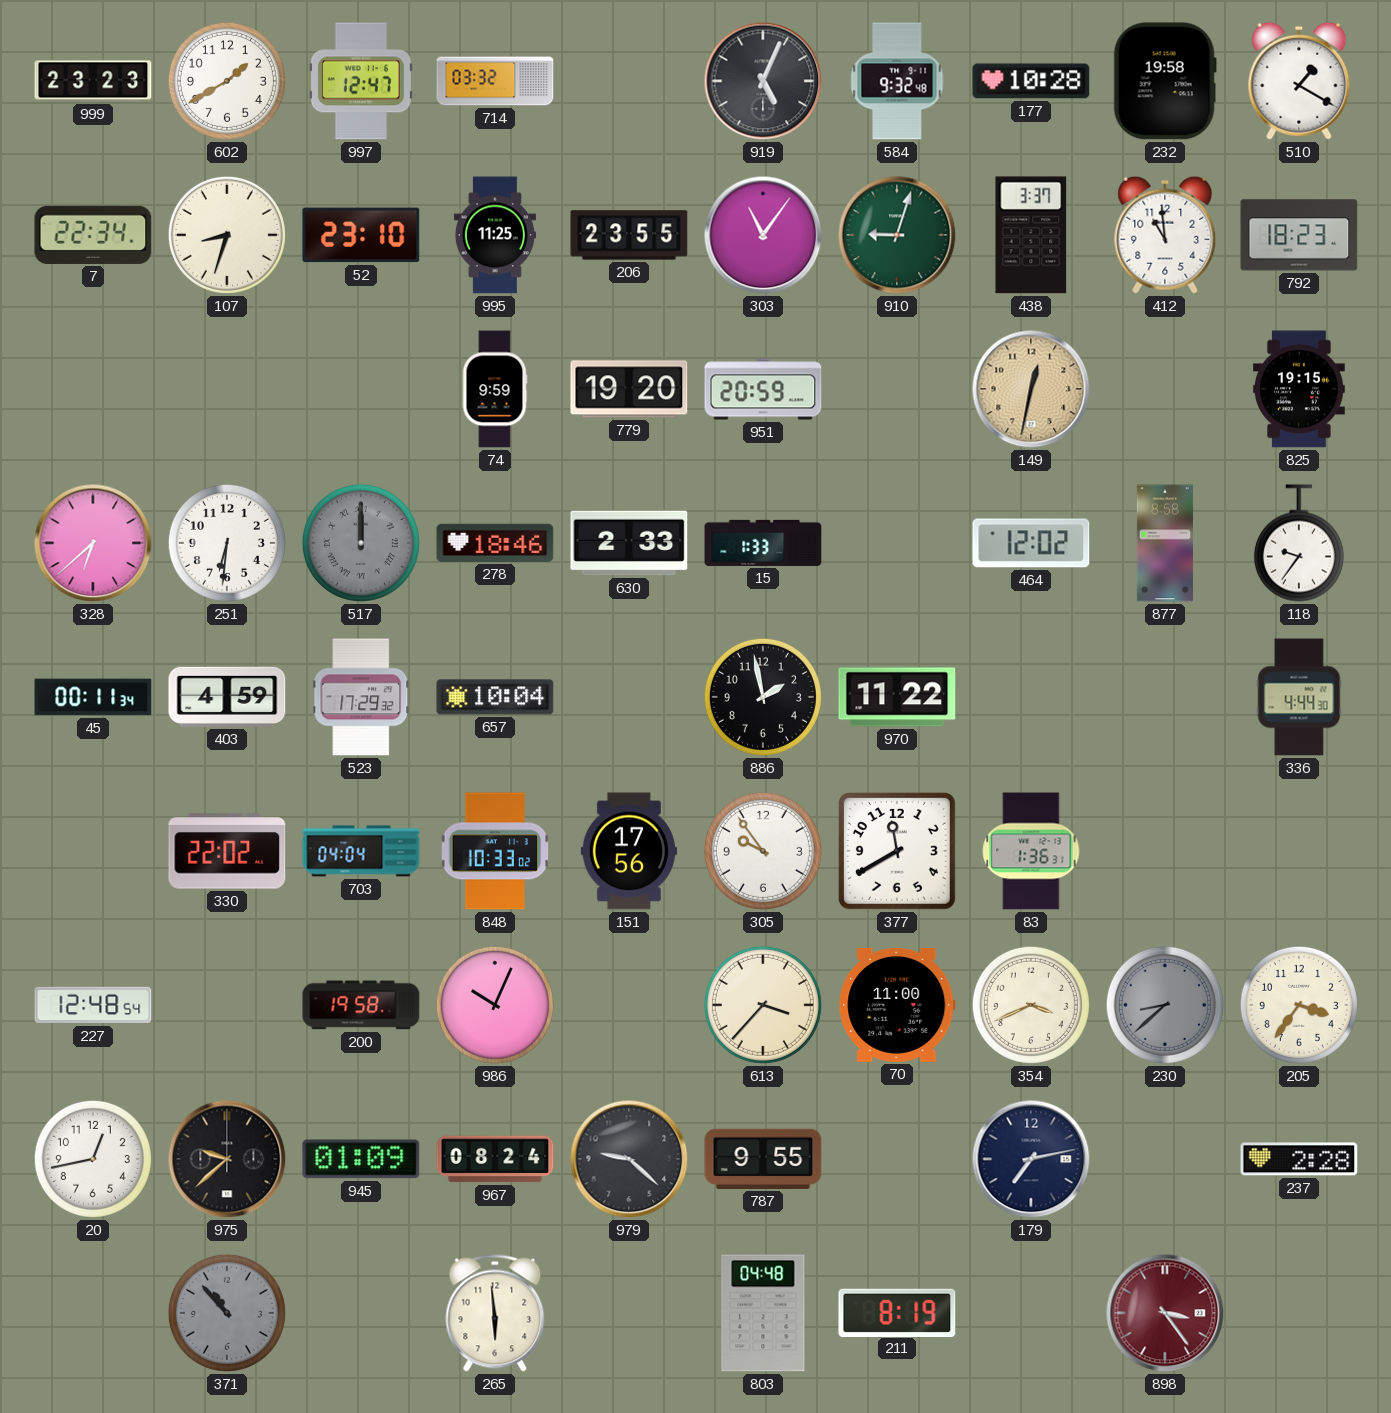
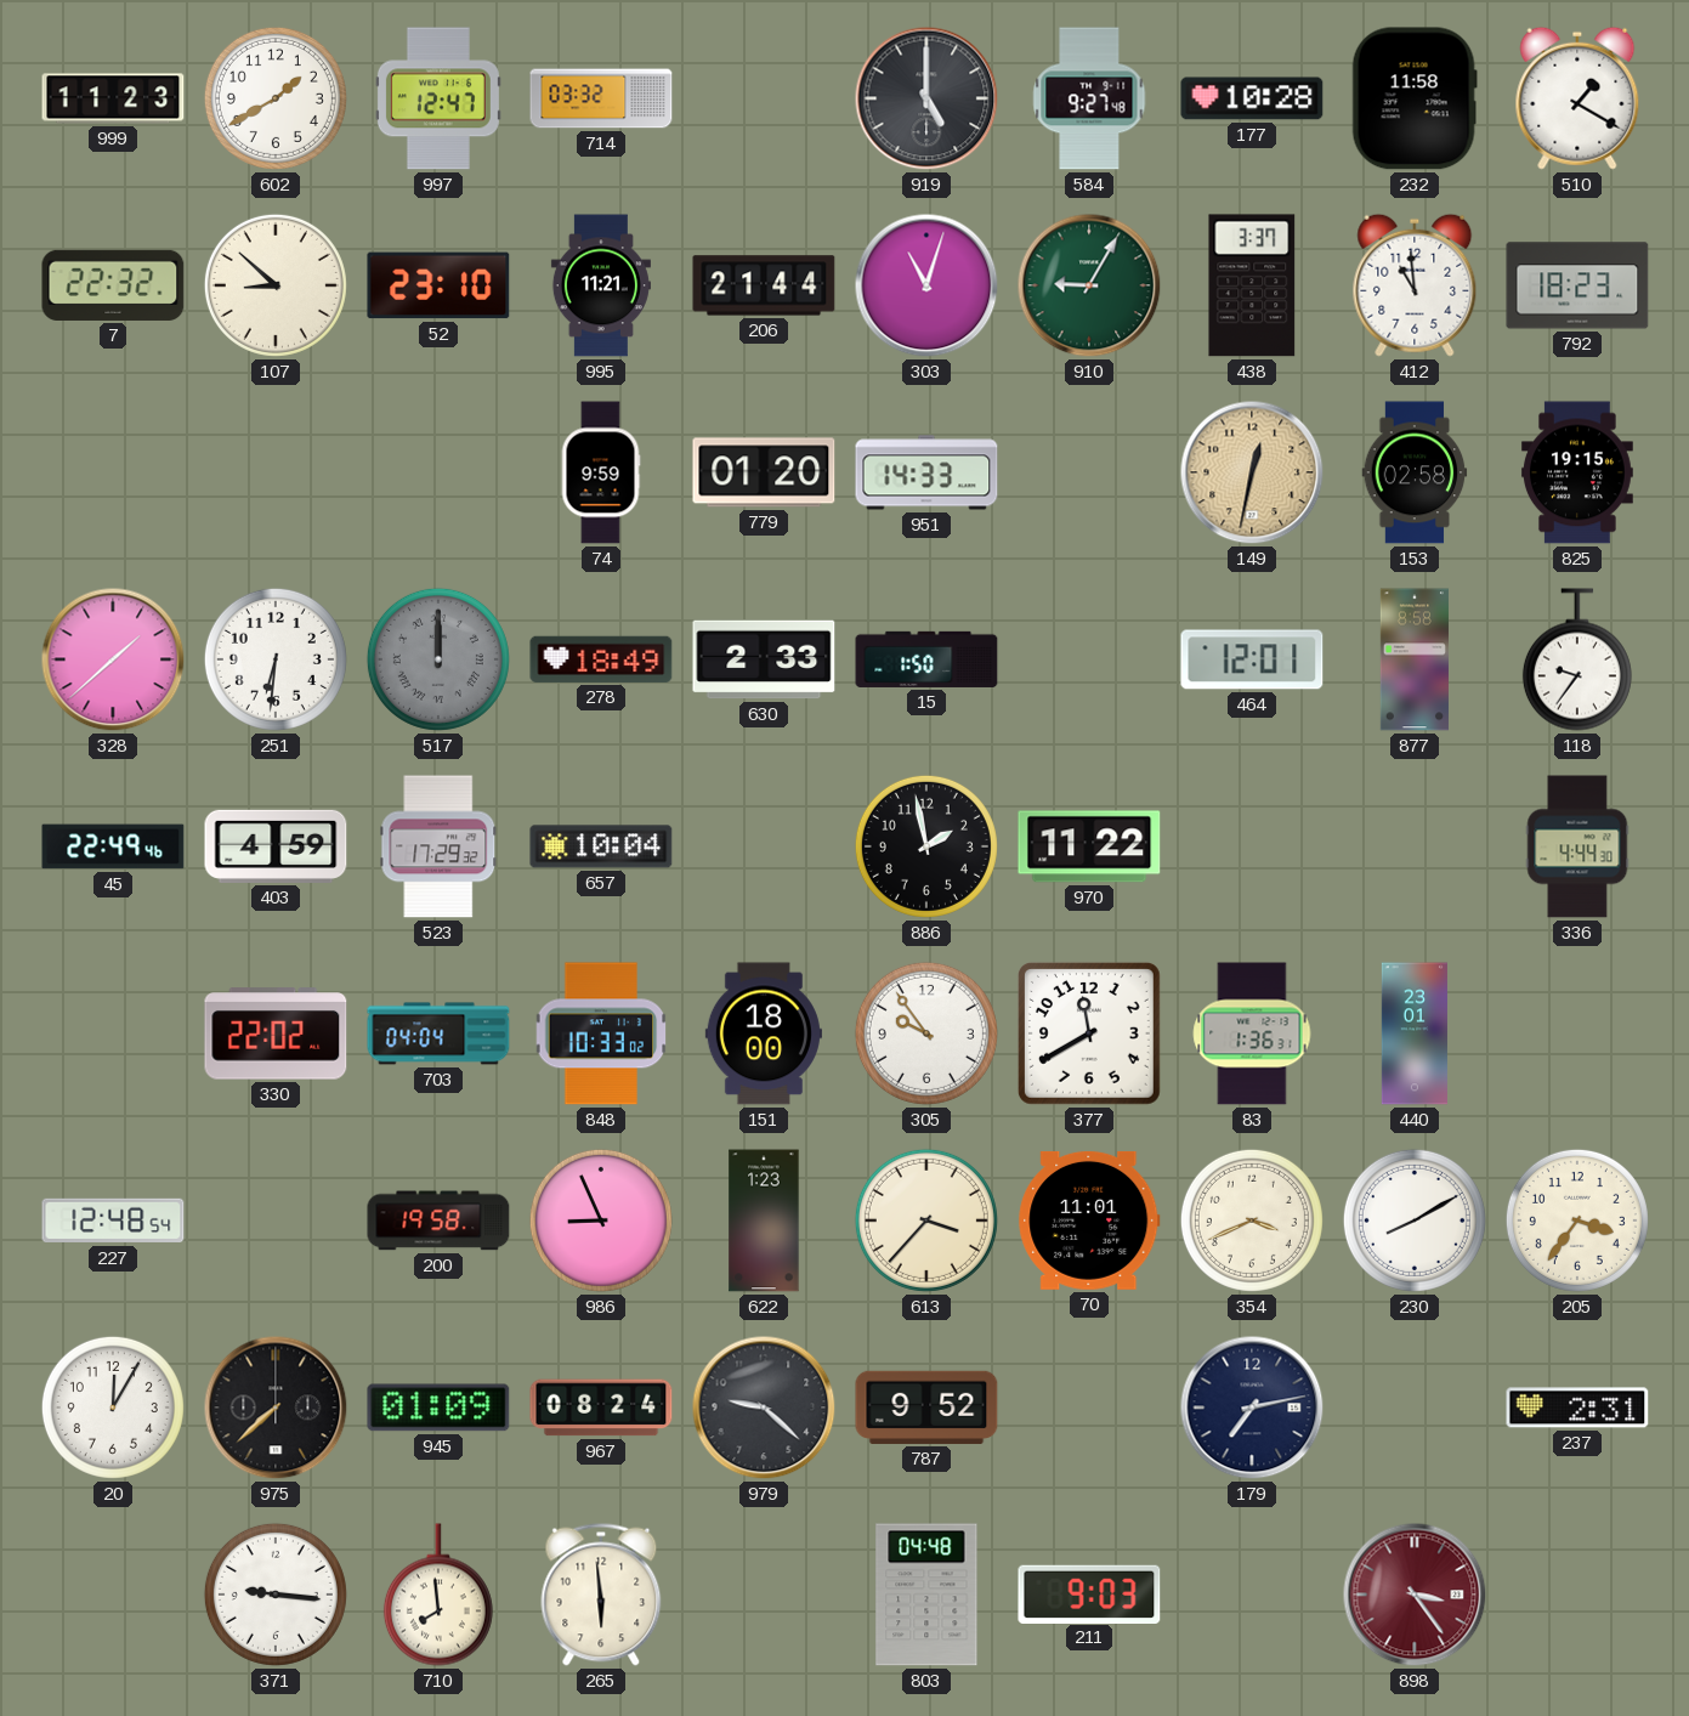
999: 23:23 -> 11:23
919: 5:04 -> 5:00
584: 9:32 -> 9:27
232: 19:58 -> 11:58
7: 22:34 -> 22:32
107: 8:33 -> 8:52
995: 11:25 -> 11:21
206: 23:55 -> 21:44
303: 11:06 -> 11:03
910: 9:03 -> 9:05
779: 19:20 -> 01:20
951: 20:59 -> 14:33
153: none -> 02:58
328: 6:38 -> 1:38
278: 18:46 -> 18:49
15: 1:33 -> 1:50
464: 12:02 -> 12:01
45: 00:11 -> 22:49
151: 17:56 -> 18:00
440: none -> 23:01
986: 10:04 -> 8:56
622: none -> 1:23
70: 11:00 -> 11:01
230: 8:38 -> 8:10
230 dial: grey -> white
20: 12:43 -> 12:05
975: 9:38 -> 7:38
787: 9:55 -> 9:52
237: 2:28 -> 2:31
371: 10:53 -> 9:16
371 dial: grey -> white
710: none -> 7:59
211: 8:19 -> 9:03
